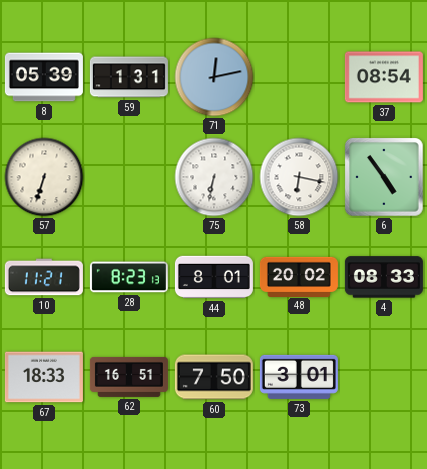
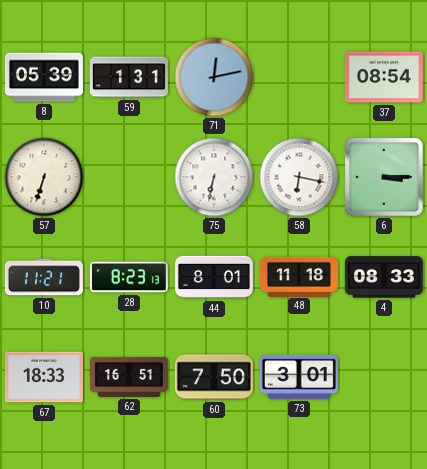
6: 4:54 -> 3:15
48: 20:02 -> 11:18
